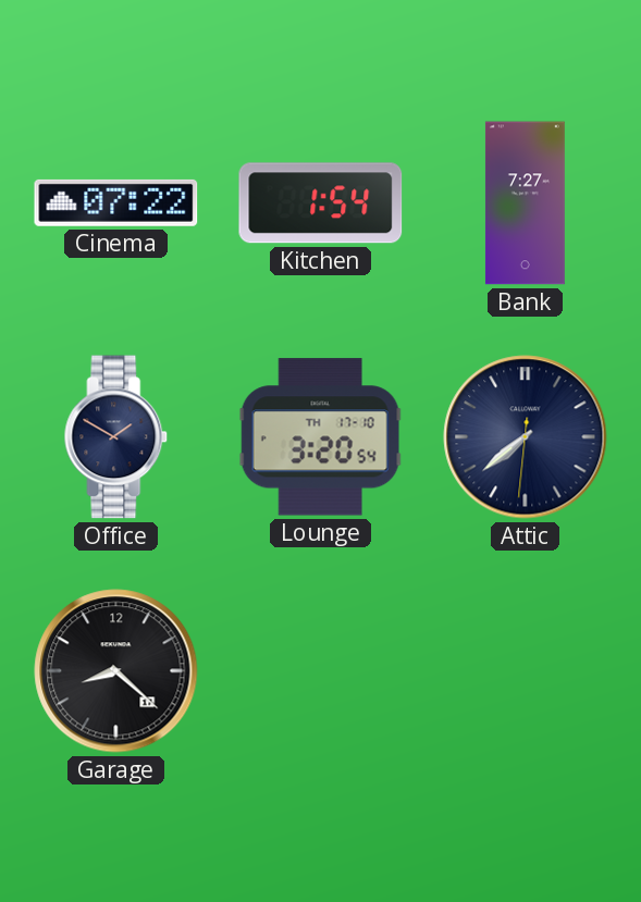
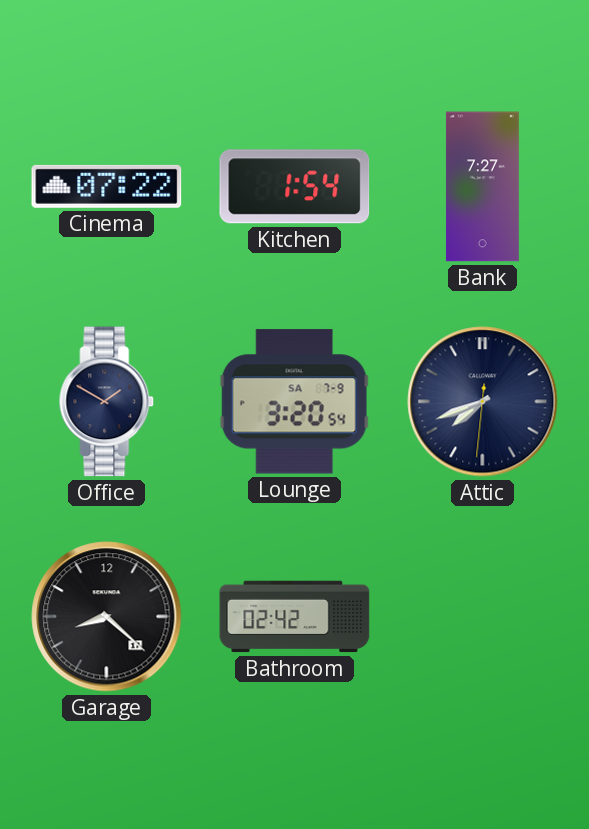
Lounge date: TH 17-10 -> SA 7-9
Attic: 7:38 -> 7:41
Bathroom: none -> 02:42
